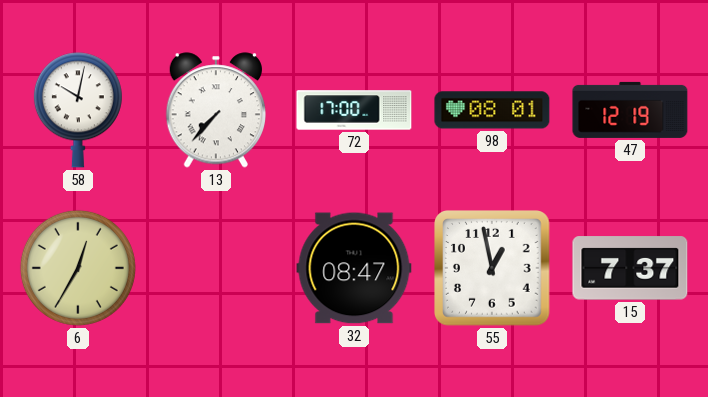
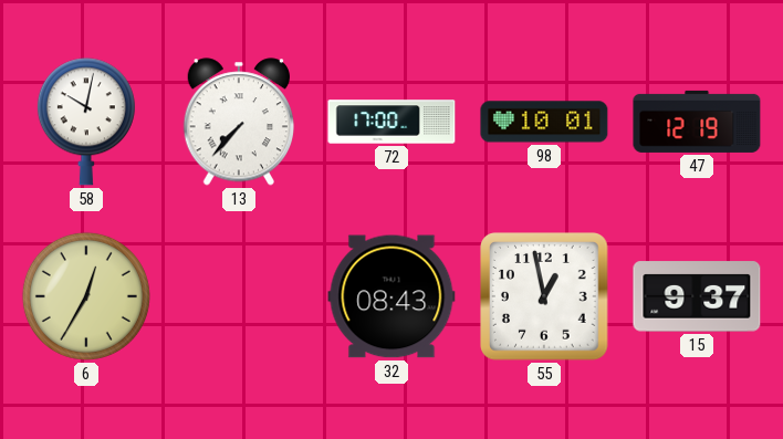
98: 08:01 -> 10:01
32: 08:47 -> 08:43
15: 7:37 -> 9:37
